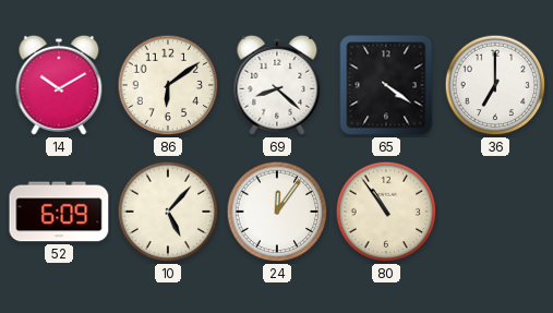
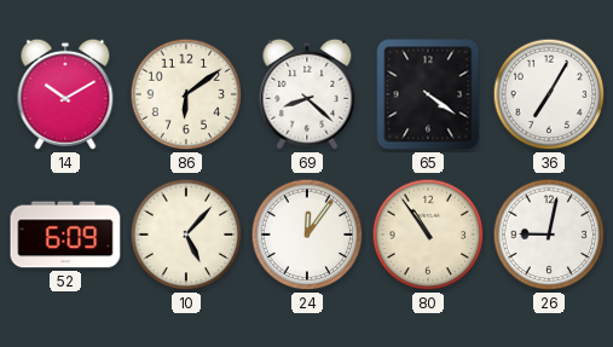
36: 7:00 -> 7:05
26: none -> 9:02
